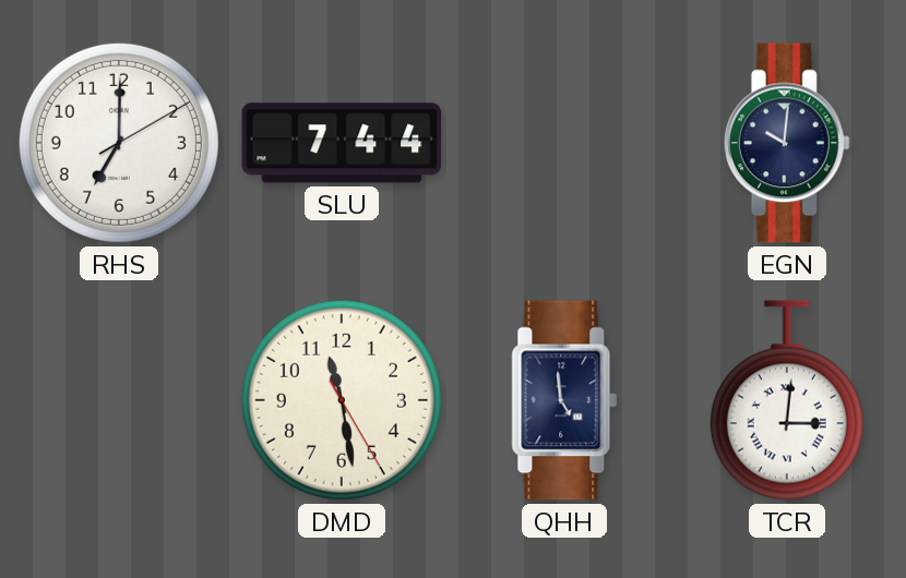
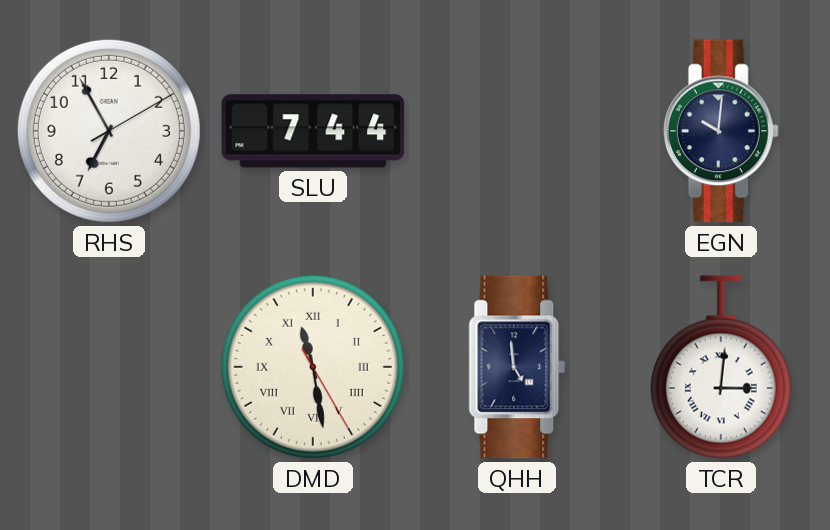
RHS: 7:00 -> 6:55
DMD numerals: Arabic -> Roman
